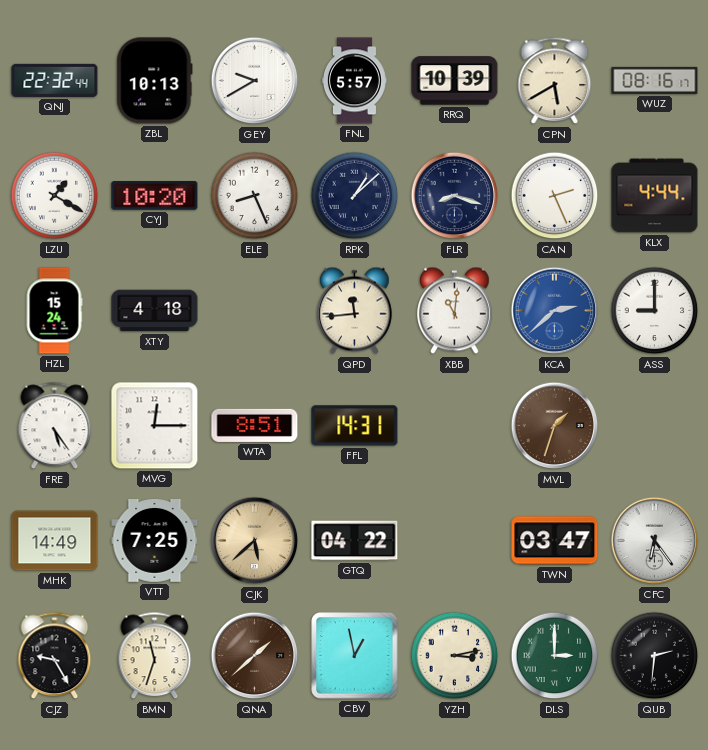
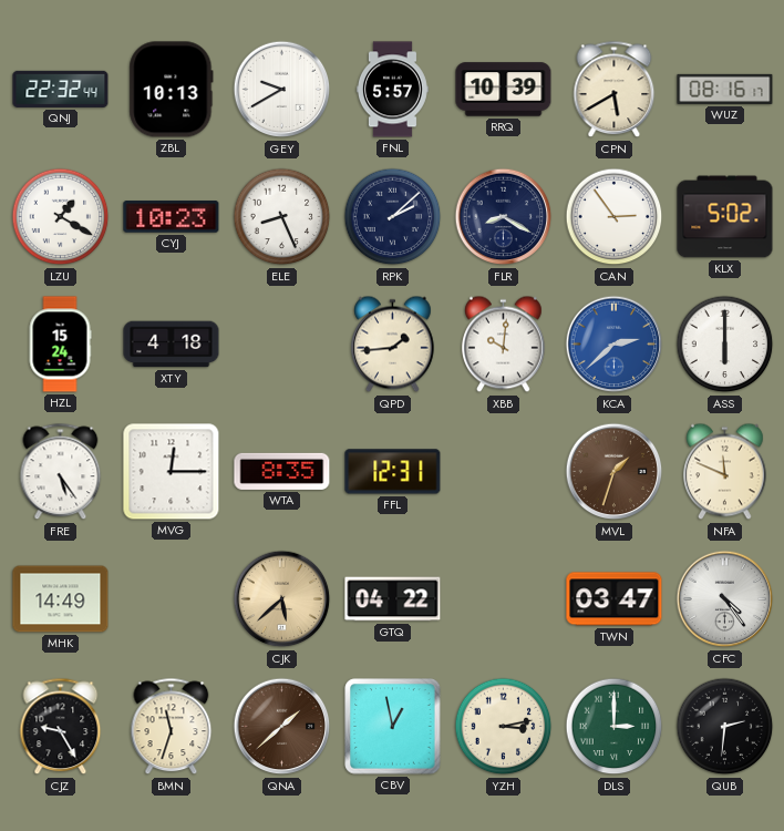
CYJ: 10:20 -> 10:23
RPK: 1:08 -> 2:08
FLR: 8:18 -> 8:20
CAN: 2:26 -> 2:54
KLX: 4:44 -> 5:02
QPD: 11:44 -> 1:44
XBB: 11:01 -> 10:01
ASS: 9:00 -> 6:00
WTA: 8:51 -> 8:35
FFL: 14:31 -> 12:31
NFA: none -> 11:49
VTT: 7:25 -> none
CFC: 6:24 -> 4:24
